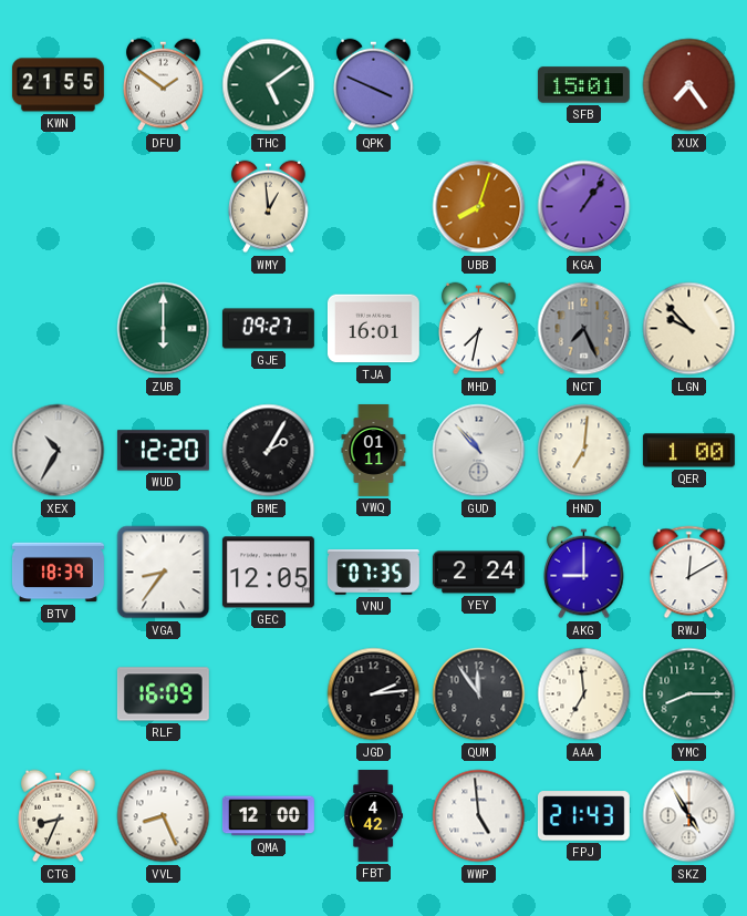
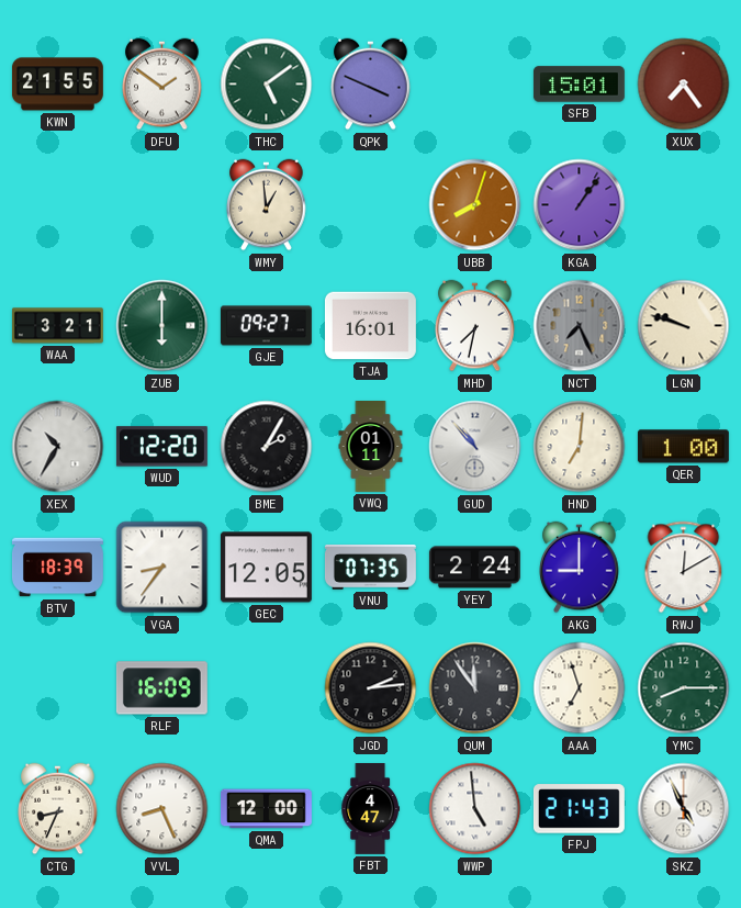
WAA: none -> 3:21
LGN: 9:53 -> 9:48
AAA: 6:59 -> 6:57
FBT: 4:42 -> 4:47
SKZ: 4:55 -> 4:56
